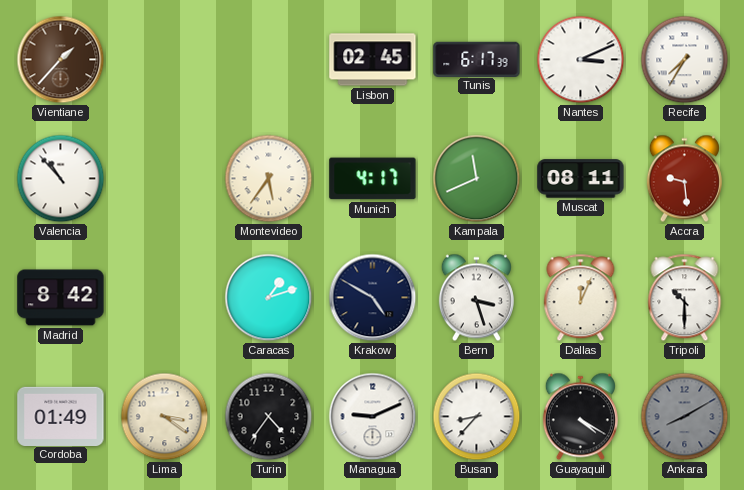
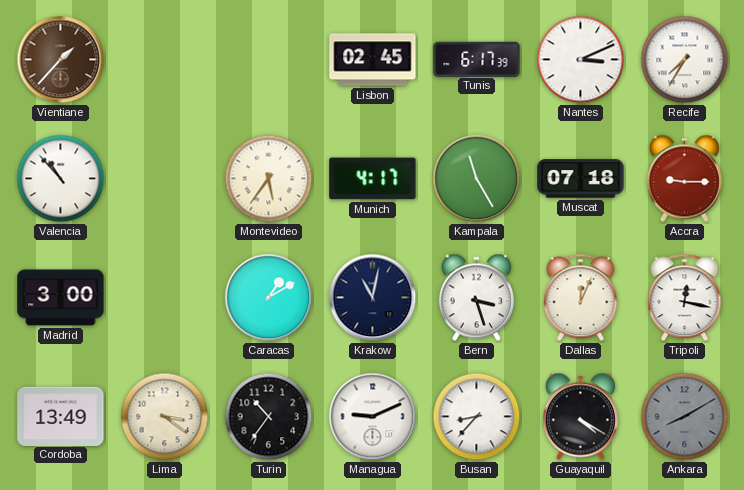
Kampala: 11:41 -> 11:25
Muscat: 08:11 -> 07:18
Accra: 9:29 -> 9:15
Madrid: 8:42 -> 3:00
Caracas: 1:12 -> 1:10
Krakow: 4:50 -> 11:02
Tripoli: 10:30 -> 12:17
Cordoba: 01:49 -> 13:49
Turin: 4:36 -> 10:36
